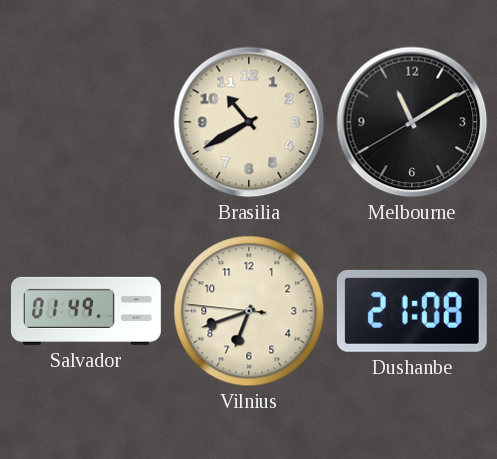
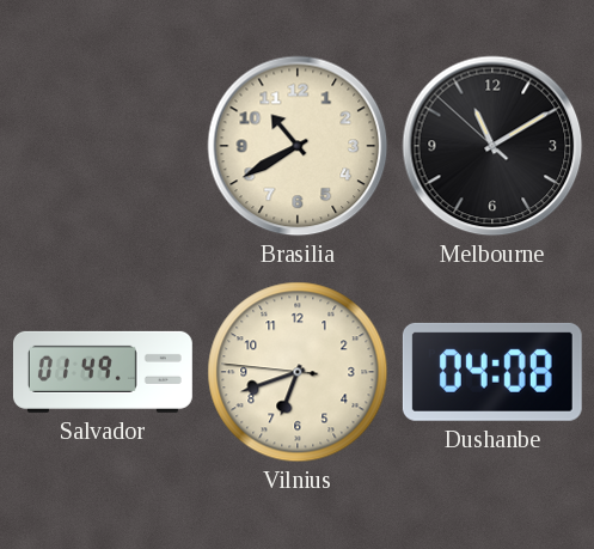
Melbourne: 11:09:40 -> 11:09:52
Dushanbe: 21:08 -> 04:08
